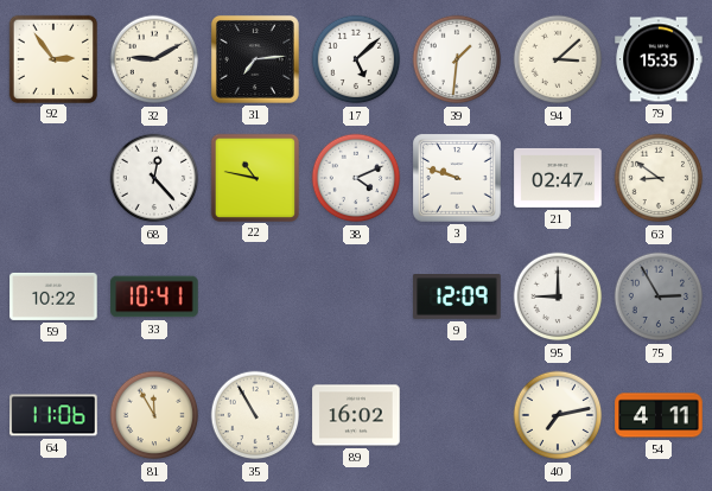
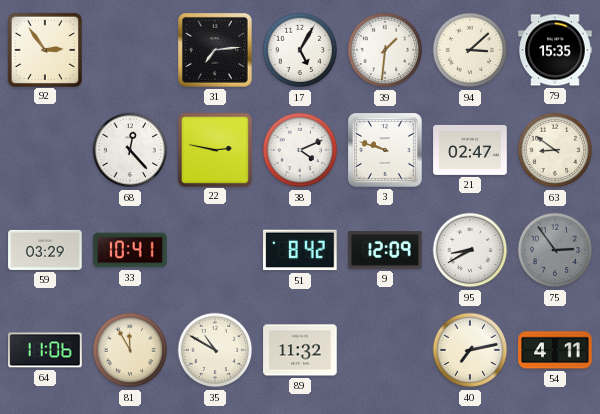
32: 9:10 -> none
17: 5:08 -> 5:05
22: 10:47 -> 2:47
59: 10:22 -> 03:29
51: none -> 8:42
95: 9:00 -> 8:40
75: 2:55 -> 2:54
35: 10:55 -> 10:50
89: 16:02 -> 11:32
